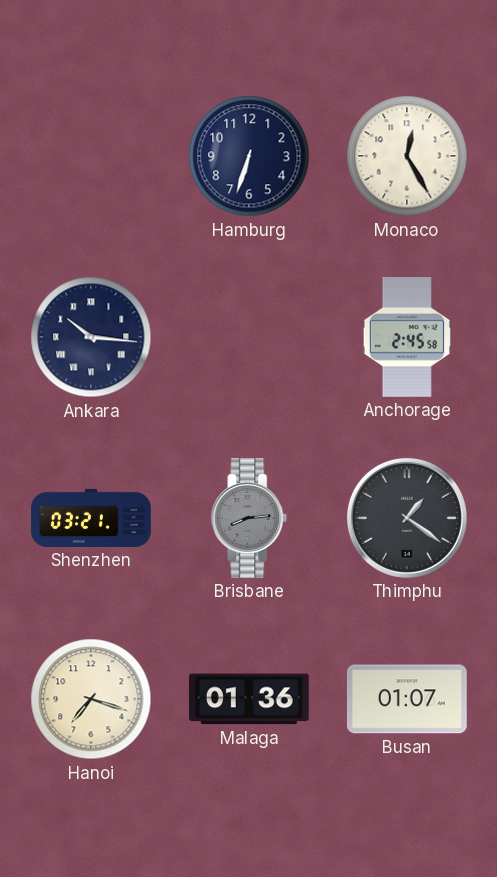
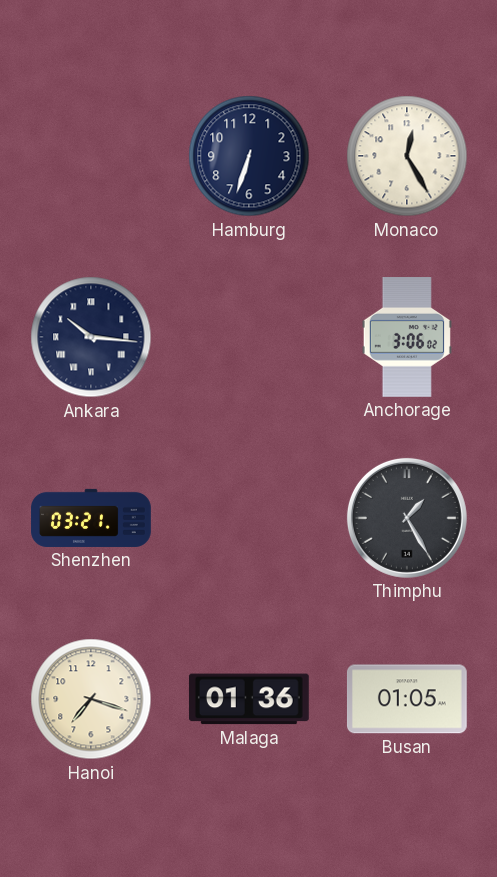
Anchorage: 2:45 -> 3:06
Brisbane: 8:14 -> none
Thimphu: 1:21 -> 1:25
Busan: 01:07 -> 01:05
